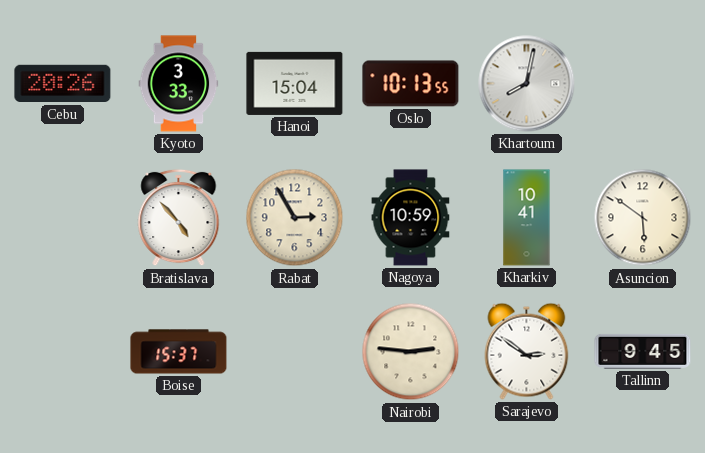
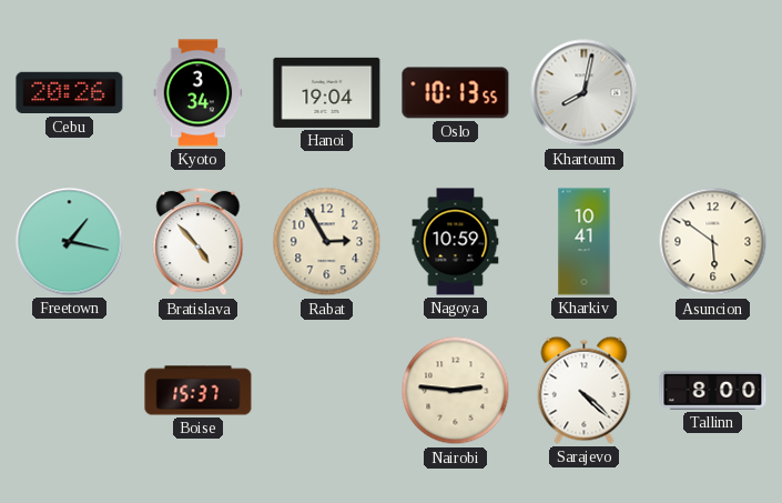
Kyoto: 3:33 -> 3:34
Hanoi: 15:04 -> 19:04
Freetown: none -> 1:17
Sarajevo: 2:51 -> 4:22
Tallinn: 9:45 -> 8:00
